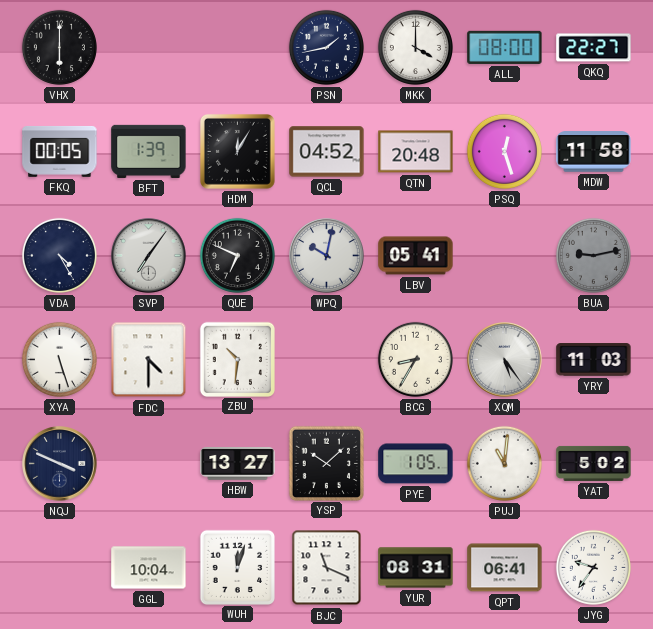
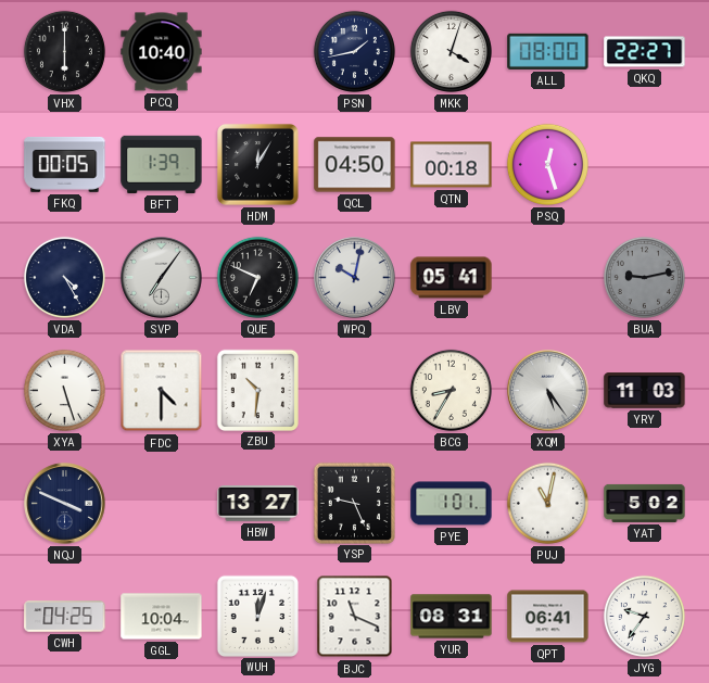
PCQ: none -> 10:40
MKK: 4:00 -> 4:03
QCL: 04:52 -> 04:50
QTN: 20:48 -> 00:18
MDW: 11:58 -> none
YSP: 10:08 -> 9:26
PYE: 1:05 -> 1:01
PUJ: 11:01 -> 11:02
CWH: none -> 04:25
